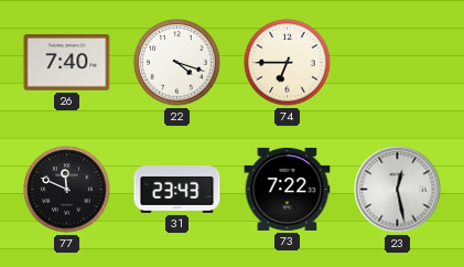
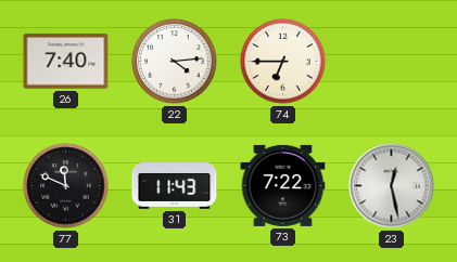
22: 4:18 -> 4:14
31: 23:43 -> 11:43
